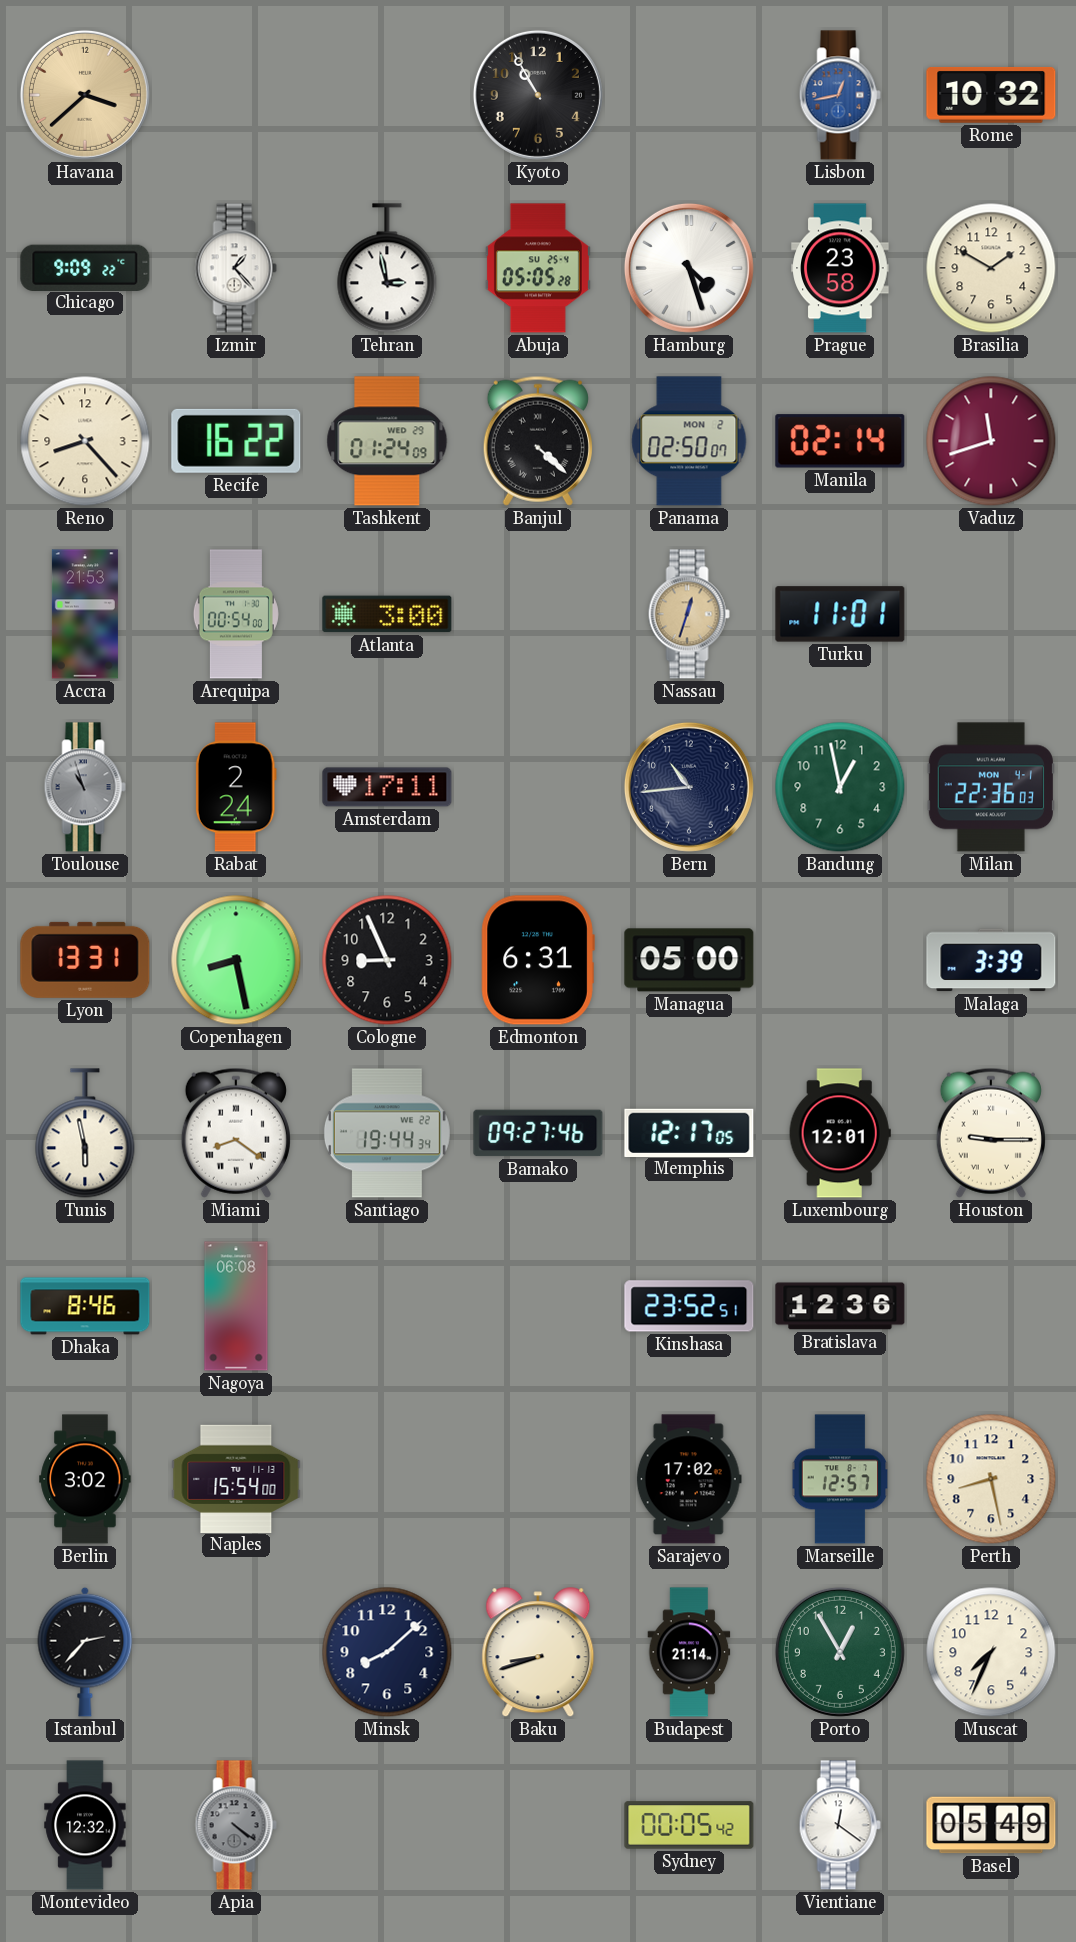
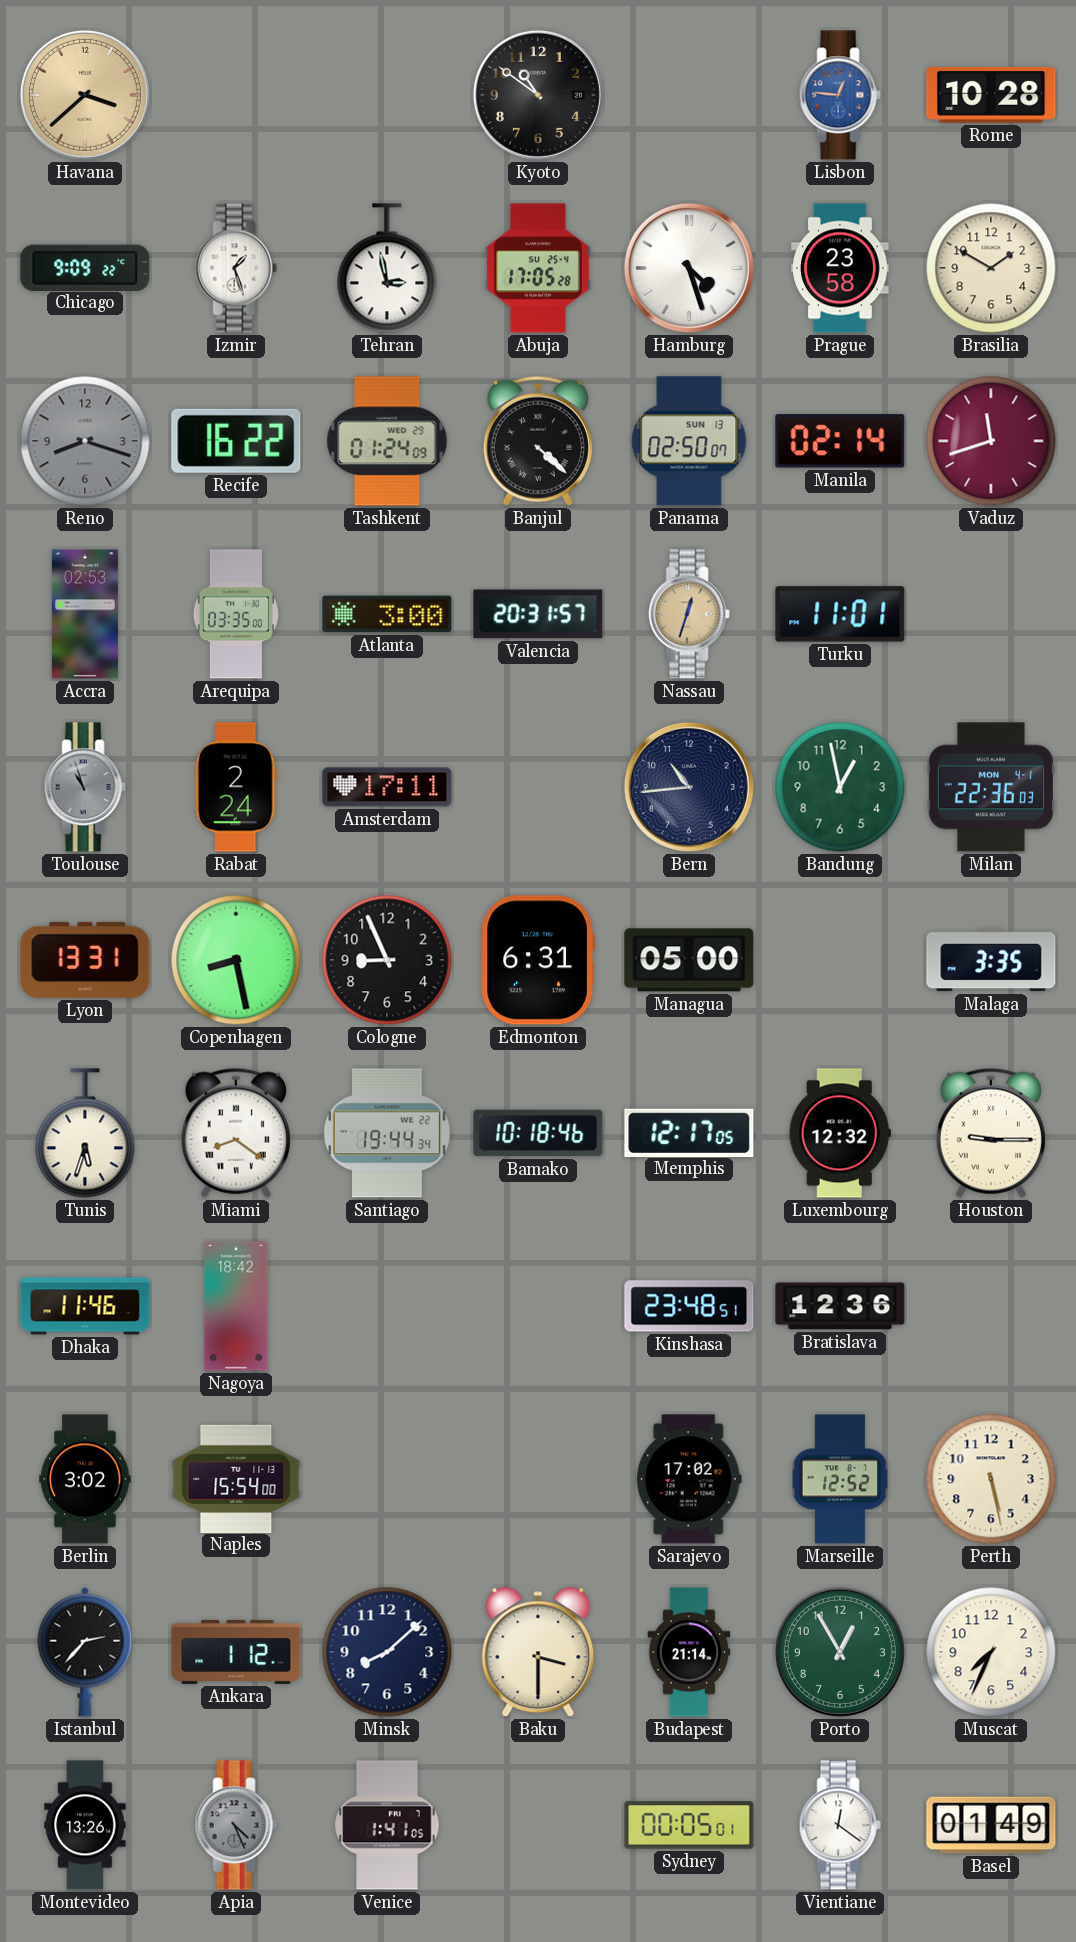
Kyoto: 10:55 -> 10:51
Lisbon: 12:43 -> 12:46
Rome: 10:32 -> 10:28
Izmir: 1:23 -> 1:27
Abuja: 05:05 -> 17:05
Reno: 8:23 -> 8:18
Reno dial: cream -> grey
Panama date: MON 2 -> SUN 13
Accra: 21:53 -> 02:53
Arequipa: 00:54 -> 03:35
Valencia: none -> 20:31
Malaga: 3:39 -> 3:35
Tunis: 5:58 -> 5:33
Bamako: 09:27 -> 10:18
Luxembourg: 12:01 -> 12:32
Dhaka: 8:46 -> 11:46
Nagoya: 06:08 -> 18:42
Kinshasa: 23:52 -> 23:48
Marseille: 12:57 -> 12:52
Perth: 8:28 -> 5:28
Ankara: none -> 1:12
Baku: 8:42 -> 3:30
Montevideo: 12:32 -> 13:26
Apia: 4:21 -> 4:26
Venice: none -> 1:41
Sydney: 00:05:42 -> 00:05:01
Basel: 05:49 -> 01:49
